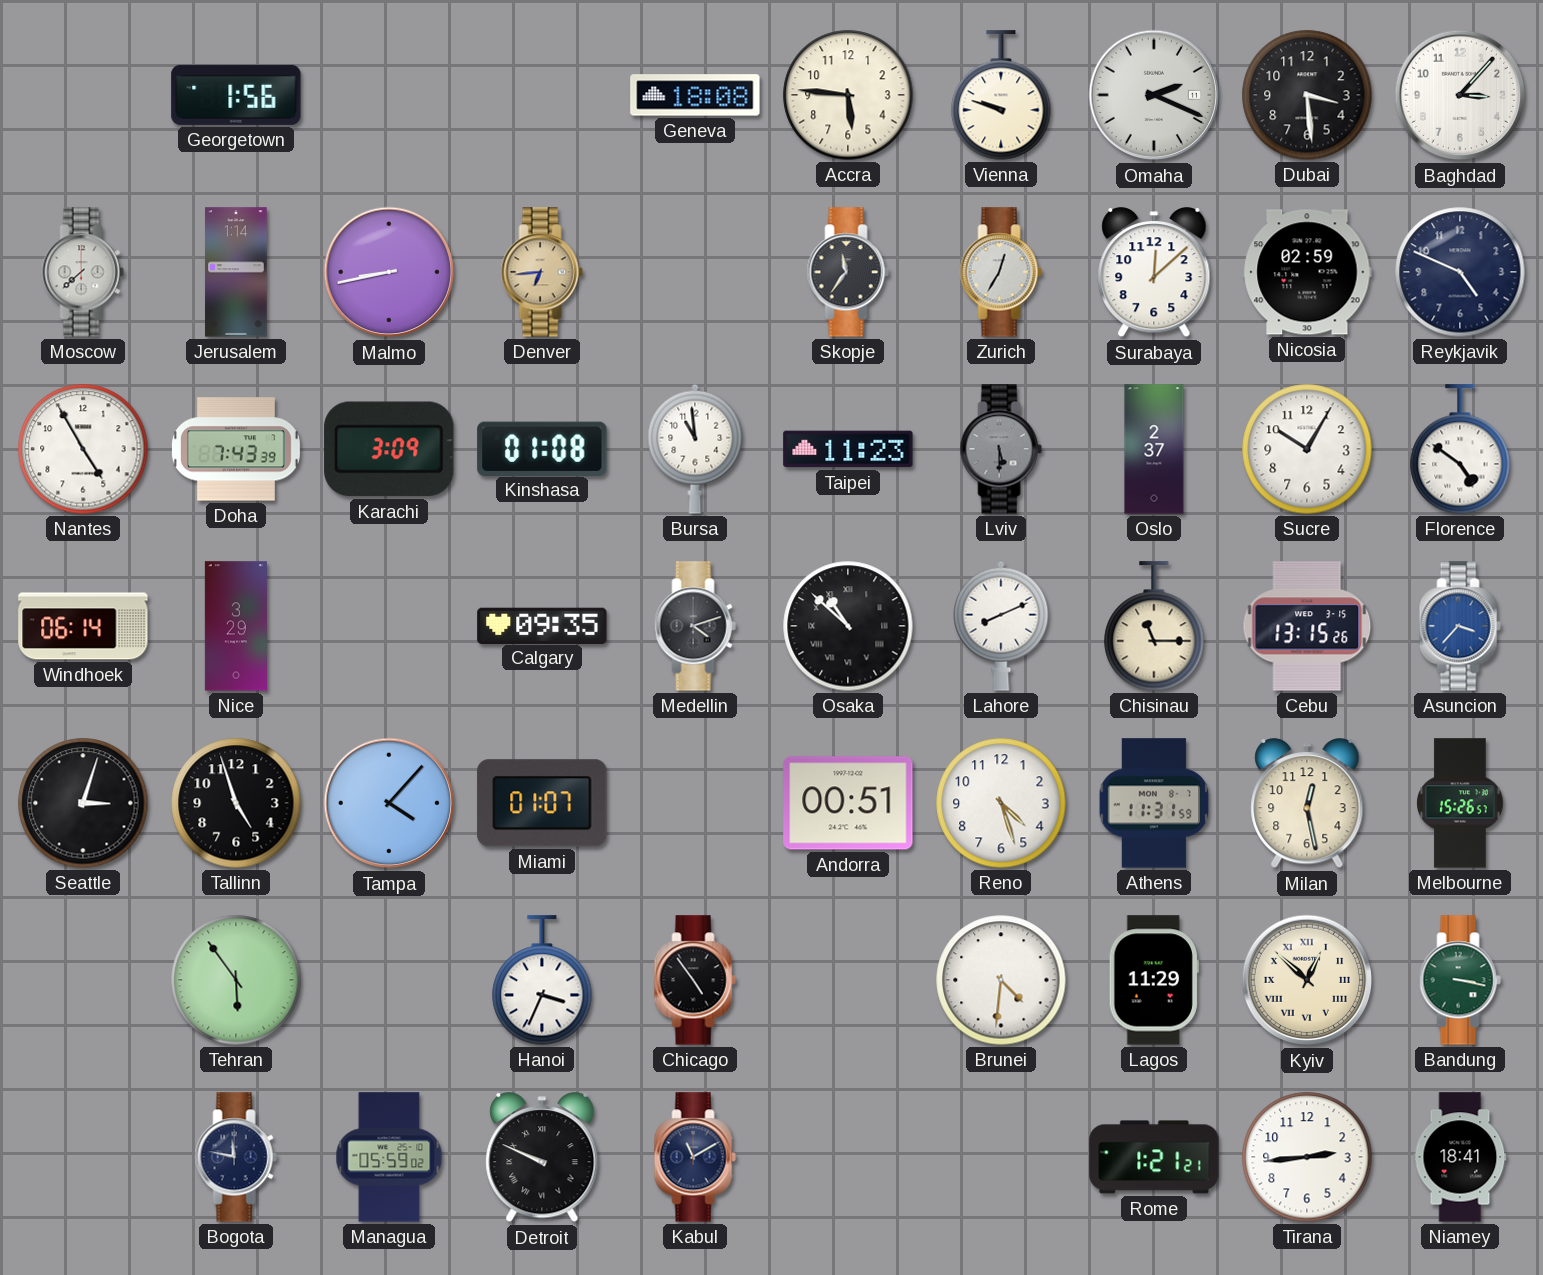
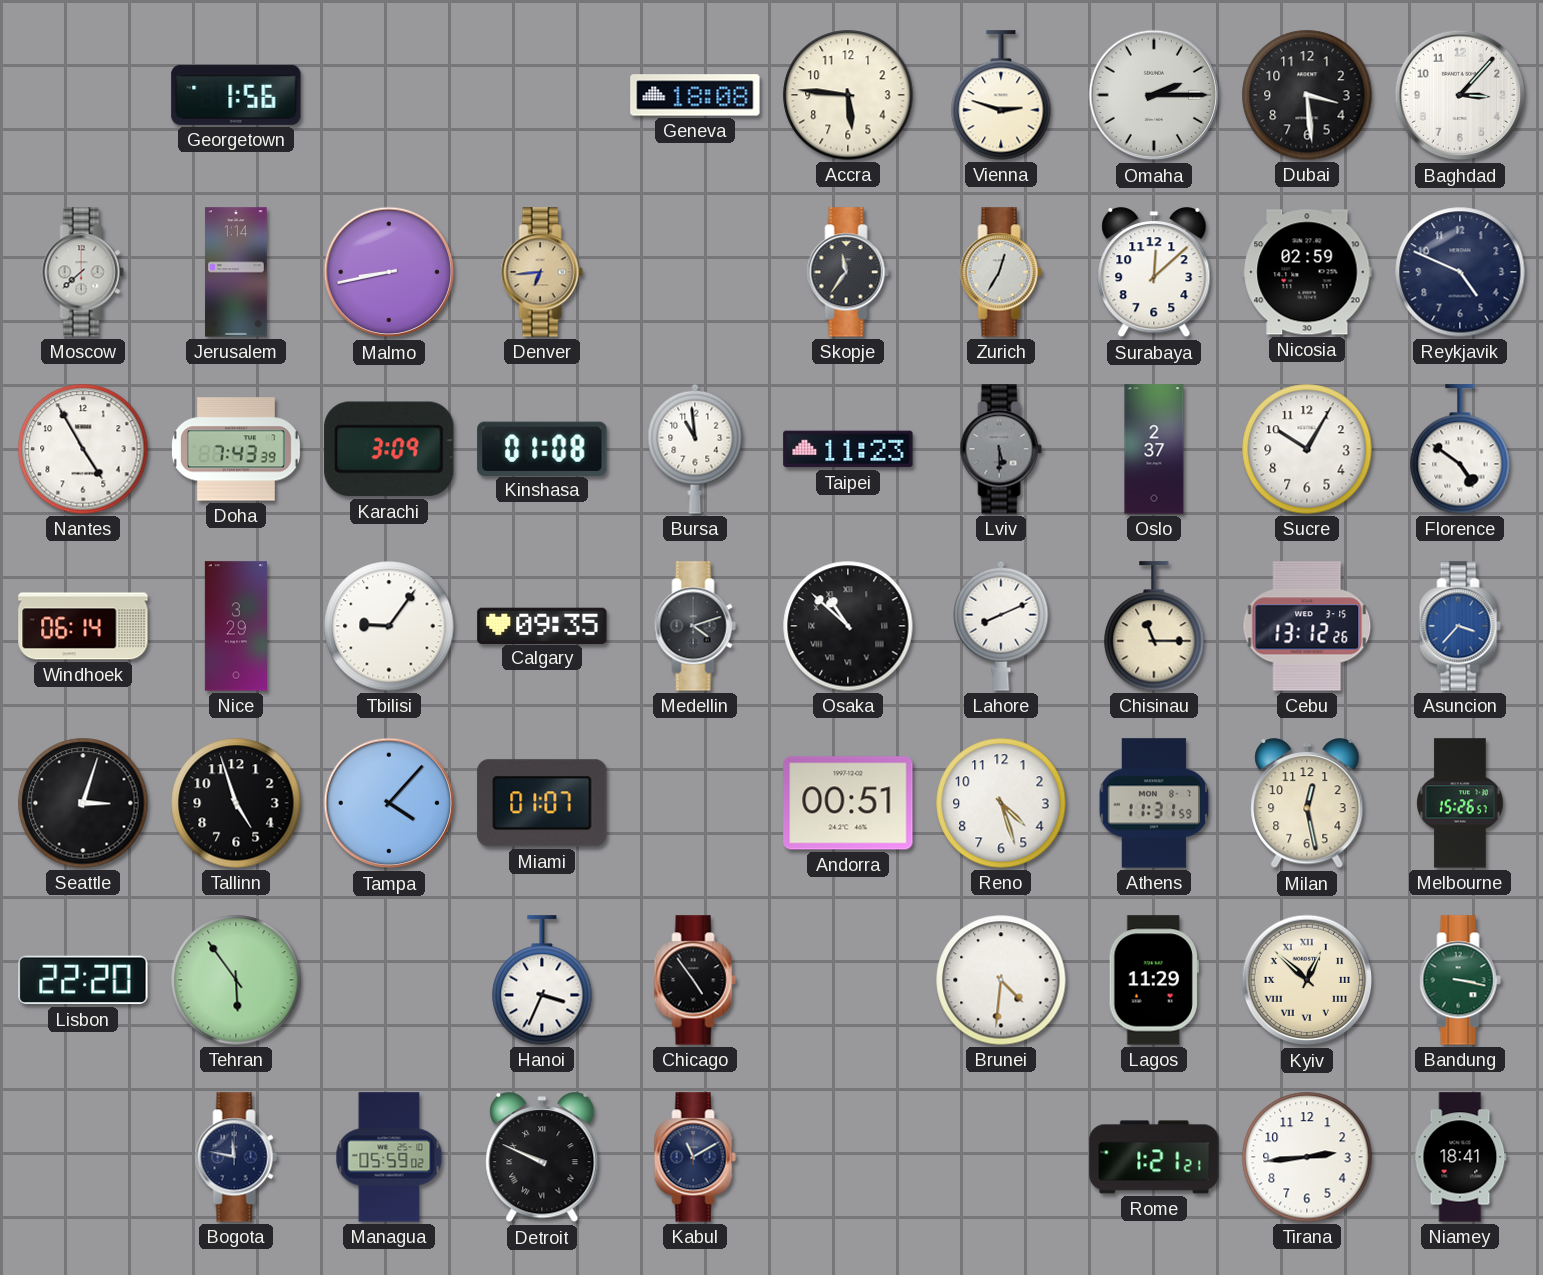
Vienna: 9:48 -> 2:48
Omaha: 2:19 -> 2:15
Tbilisi: none -> 9:06
Cebu: 13:15 -> 13:12
Lisbon: none -> 22:20
